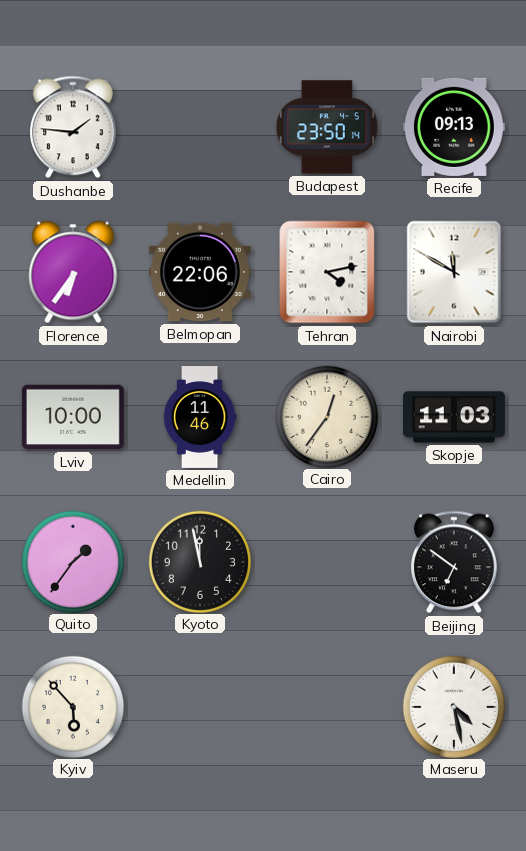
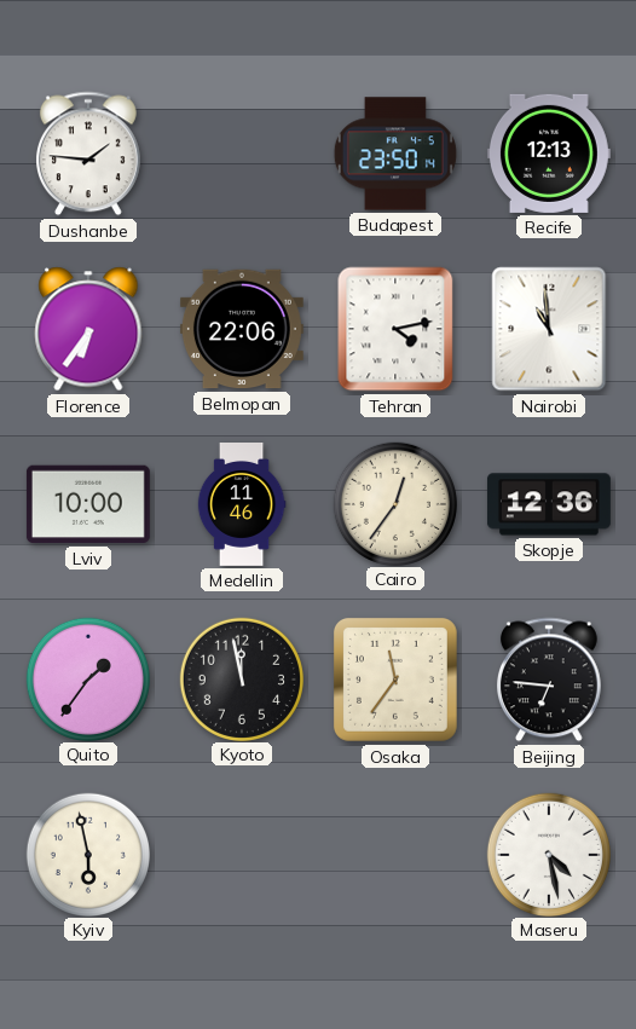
Recife: 09:13 -> 12:13
Nairobi: 11:50 -> 10:59
Skopje: 11:03 -> 12:36
Osaka: none -> 11:36
Beijing: 6:51 -> 6:46
Kyiv: 5:53 -> 5:58
